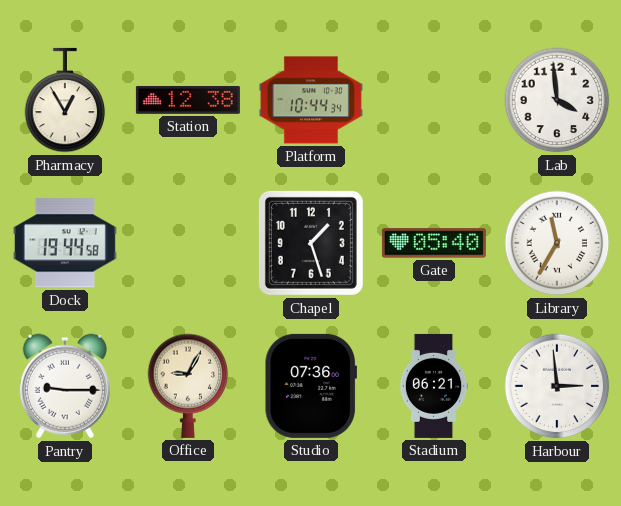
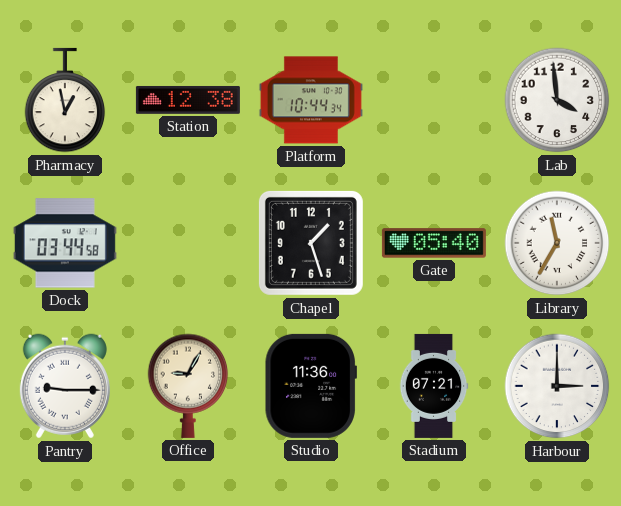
Pharmacy: 12:55 -> 12:58
Dock: 19:44 -> 03:44
Studio: 07:36 -> 11:36
Stadium: 06:21 -> 07:21
Harbour: 2:59 -> 3:00
